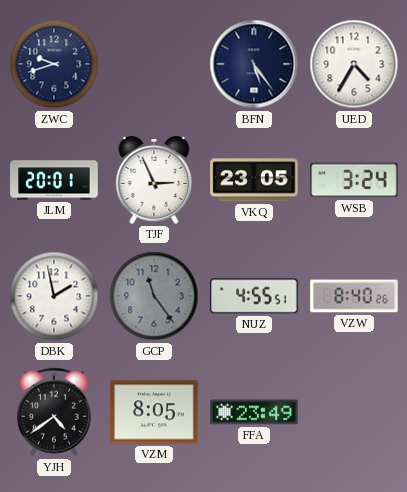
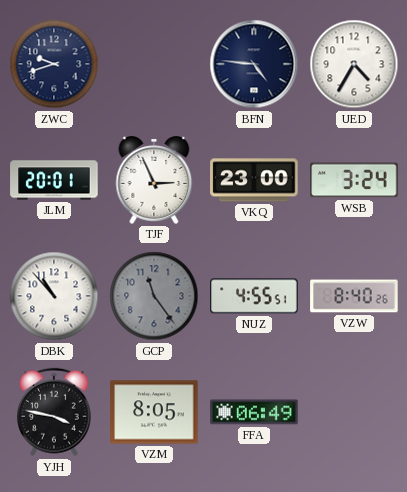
BFN: 5:24 -> 4:46
VKQ: 23:05 -> 23:00
DBK: 1:58 -> 10:53
YJH: 4:39 -> 3:47
FFA: 23:49 -> 06:49
